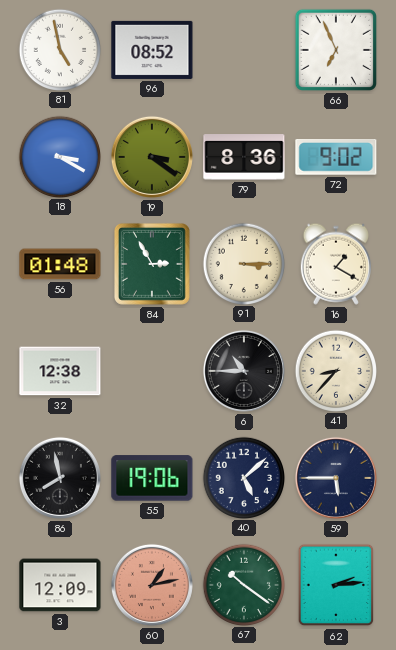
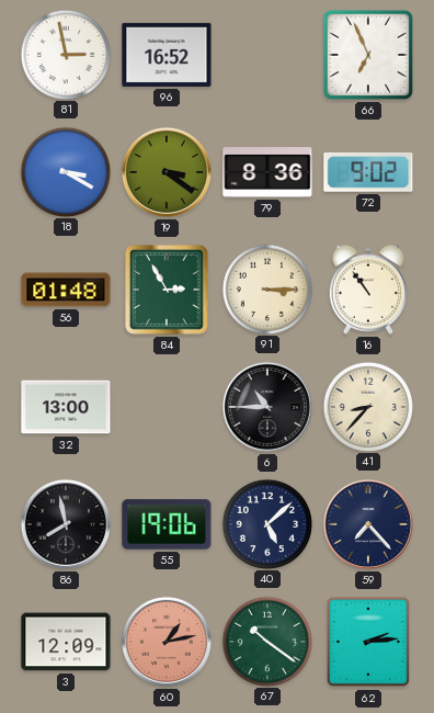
81: 4:58 -> 2:58
96: 08:52 -> 16:52
16: 1:20 -> 10:54
32: 12:38 -> 13:00
59: 5:45 -> 7:23
